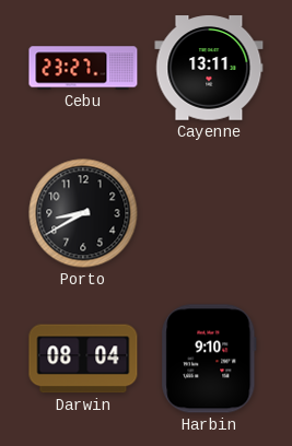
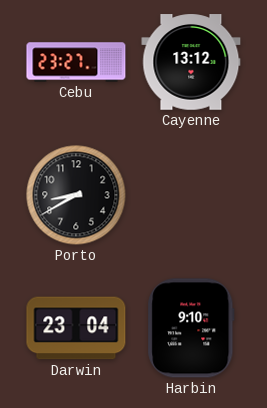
Cayenne: 13:11 -> 13:12
Darwin: 08:04 -> 23:04
